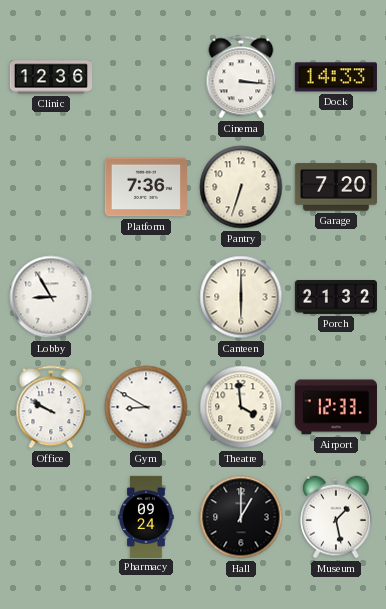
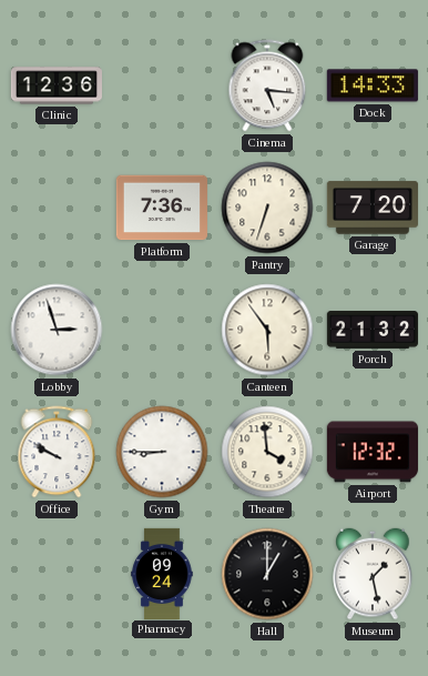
Cinema: 3:16 -> 5:16
Lobby: 8:55 -> 2:57
Canteen: 6:00 -> 5:54
Gym: 8:50 -> 8:45
Airport: 12:33 -> 12:32
